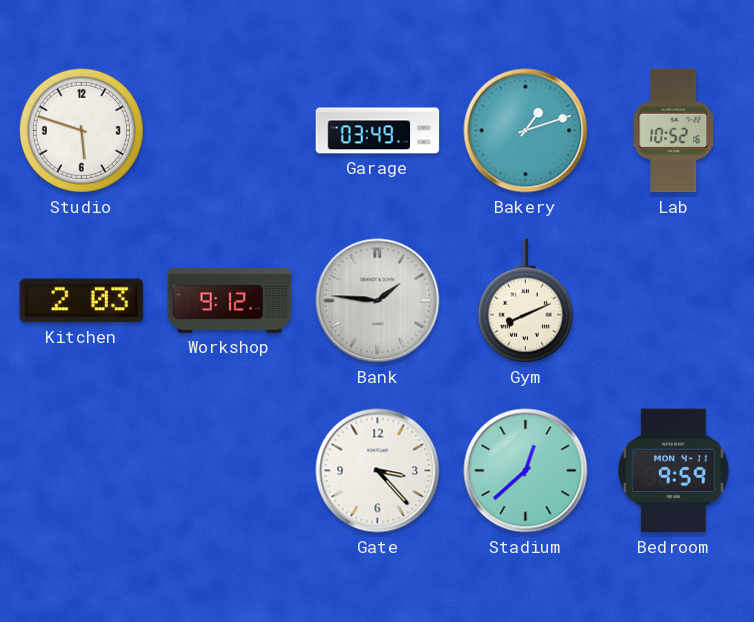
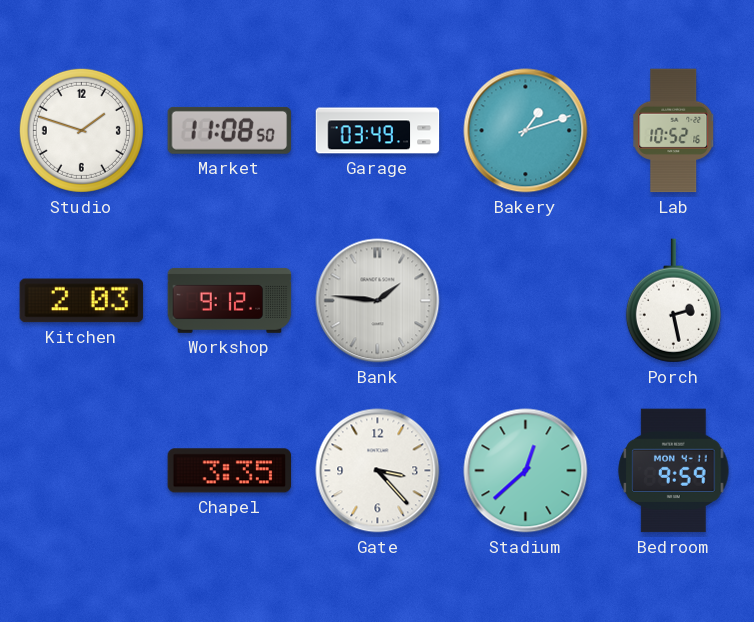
Studio: 5:48 -> 1:48
Market: none -> 11:08
Gym: 8:11 -> none
Porch: none -> 2:28
Chapel: none -> 3:35
